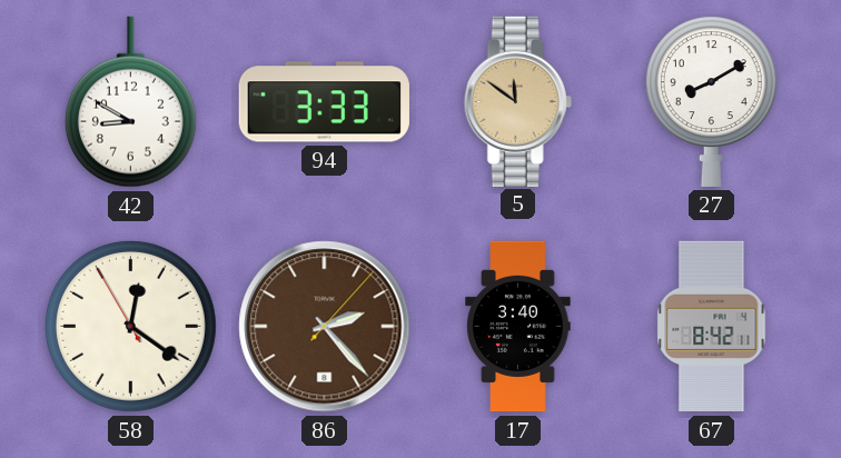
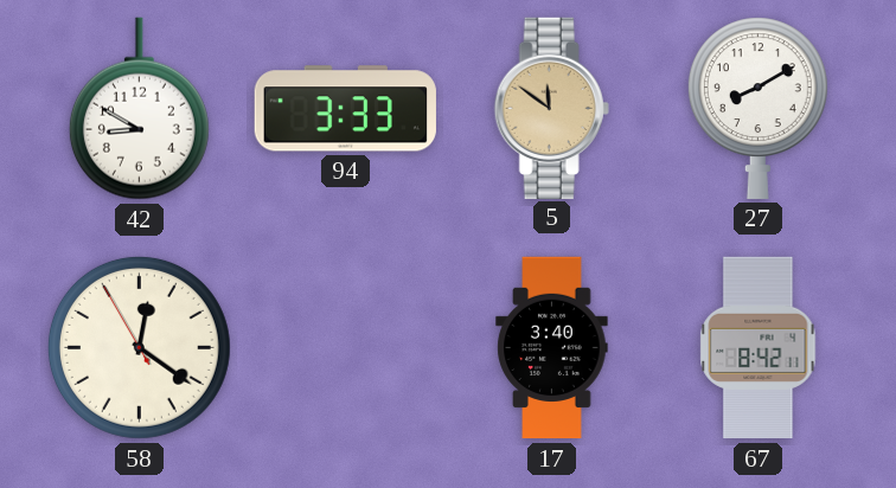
86: 2:23 -> none
